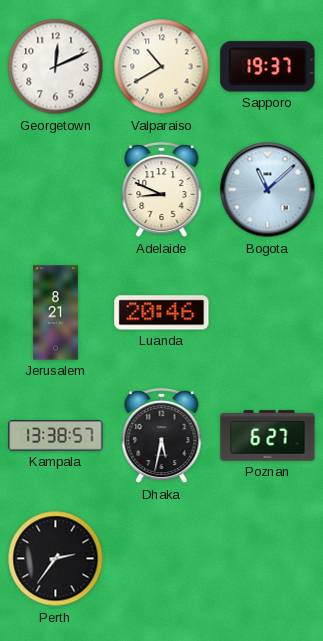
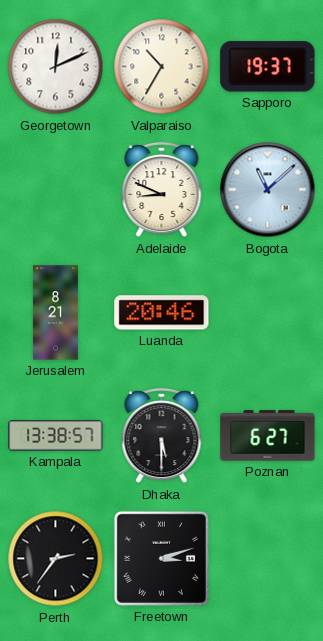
Valparaiso: 10:40 -> 10:35
Dhaka: 5:32 -> 5:30
Freetown: none -> 3:12
